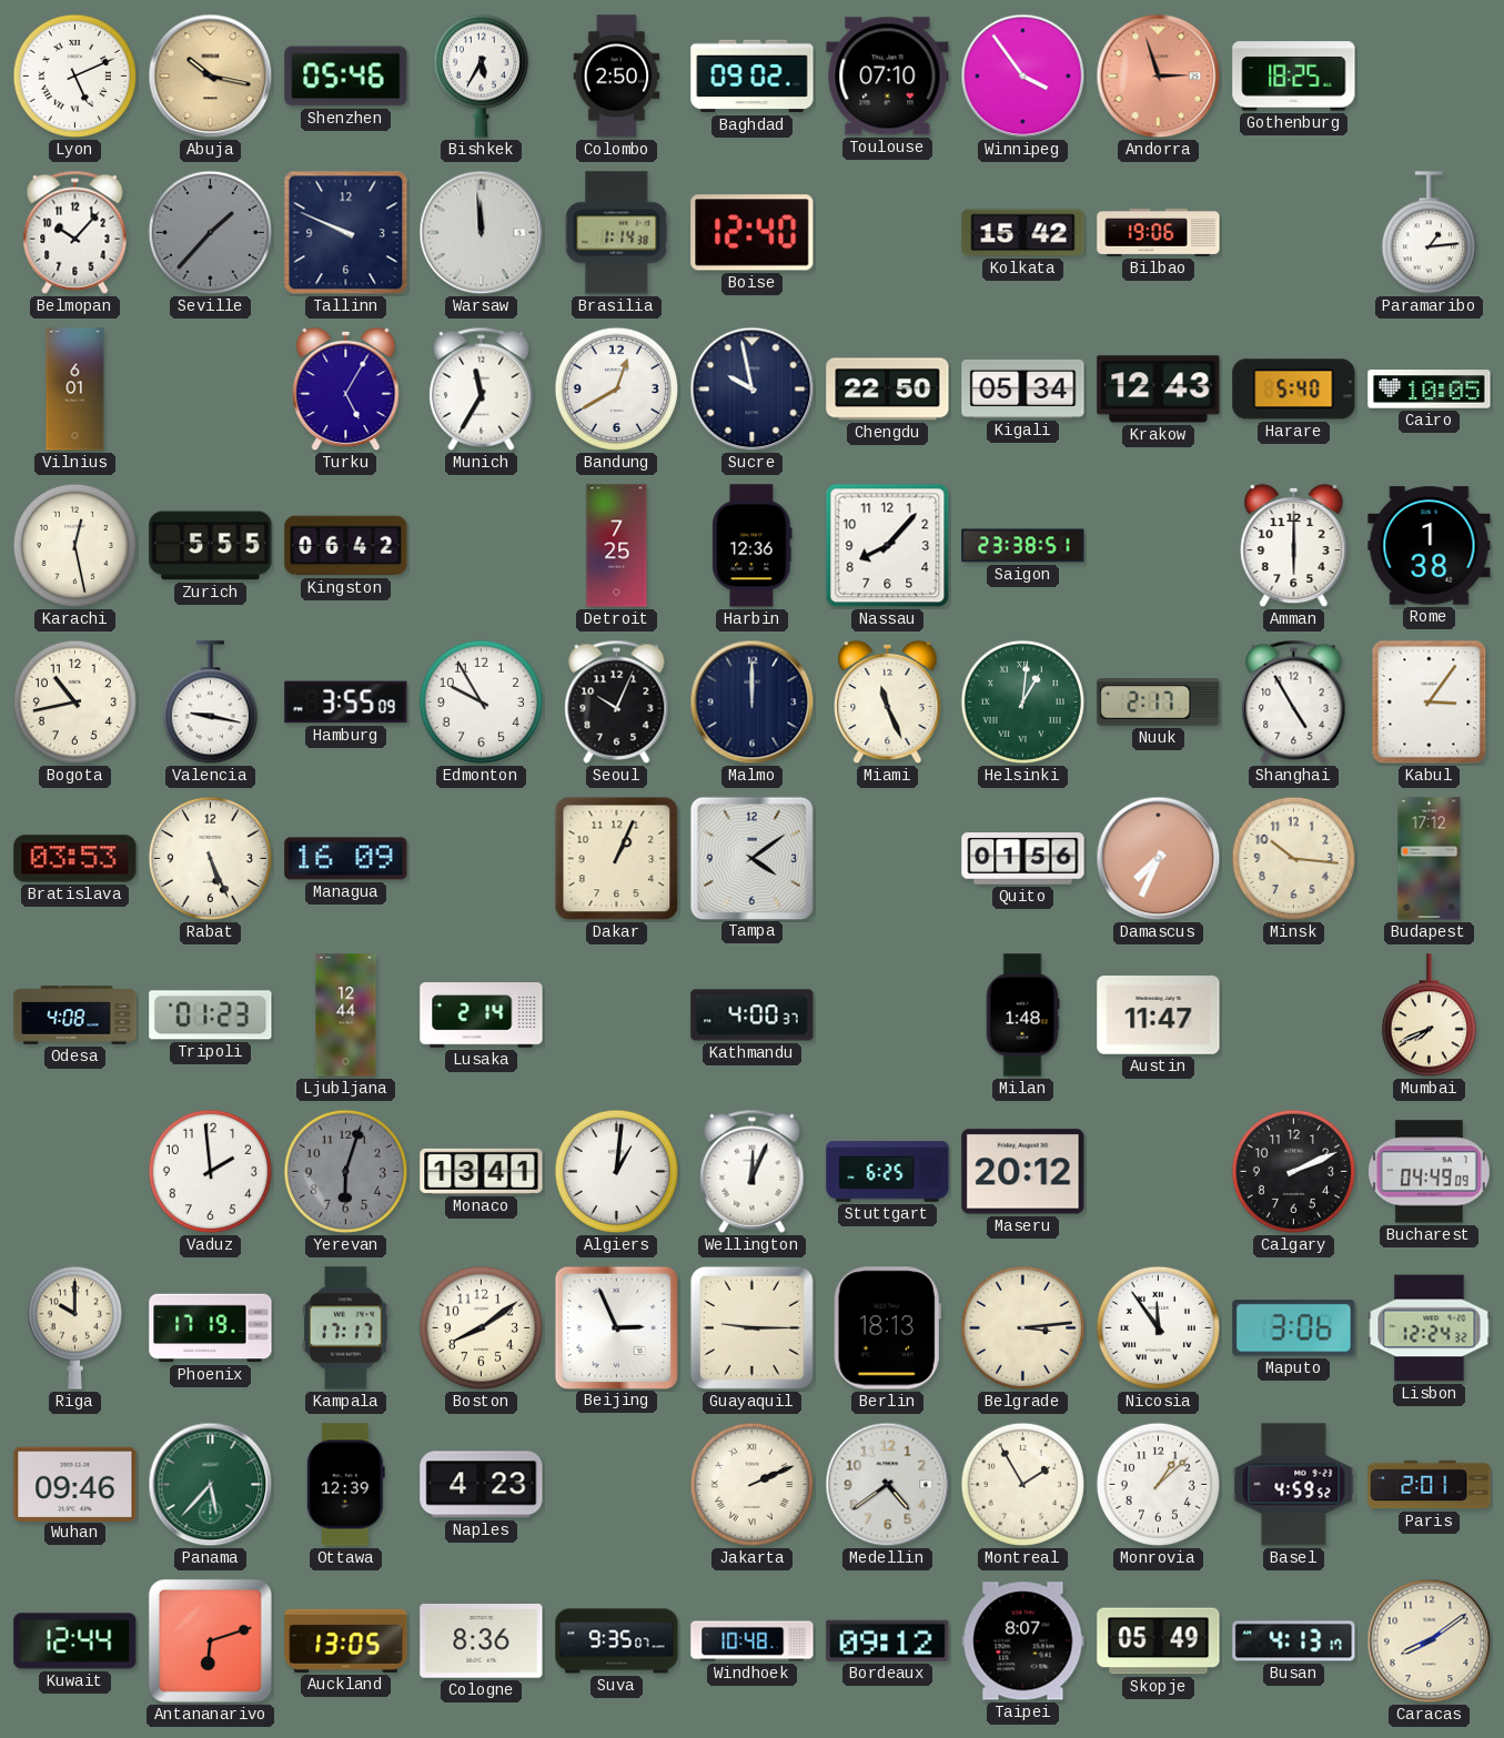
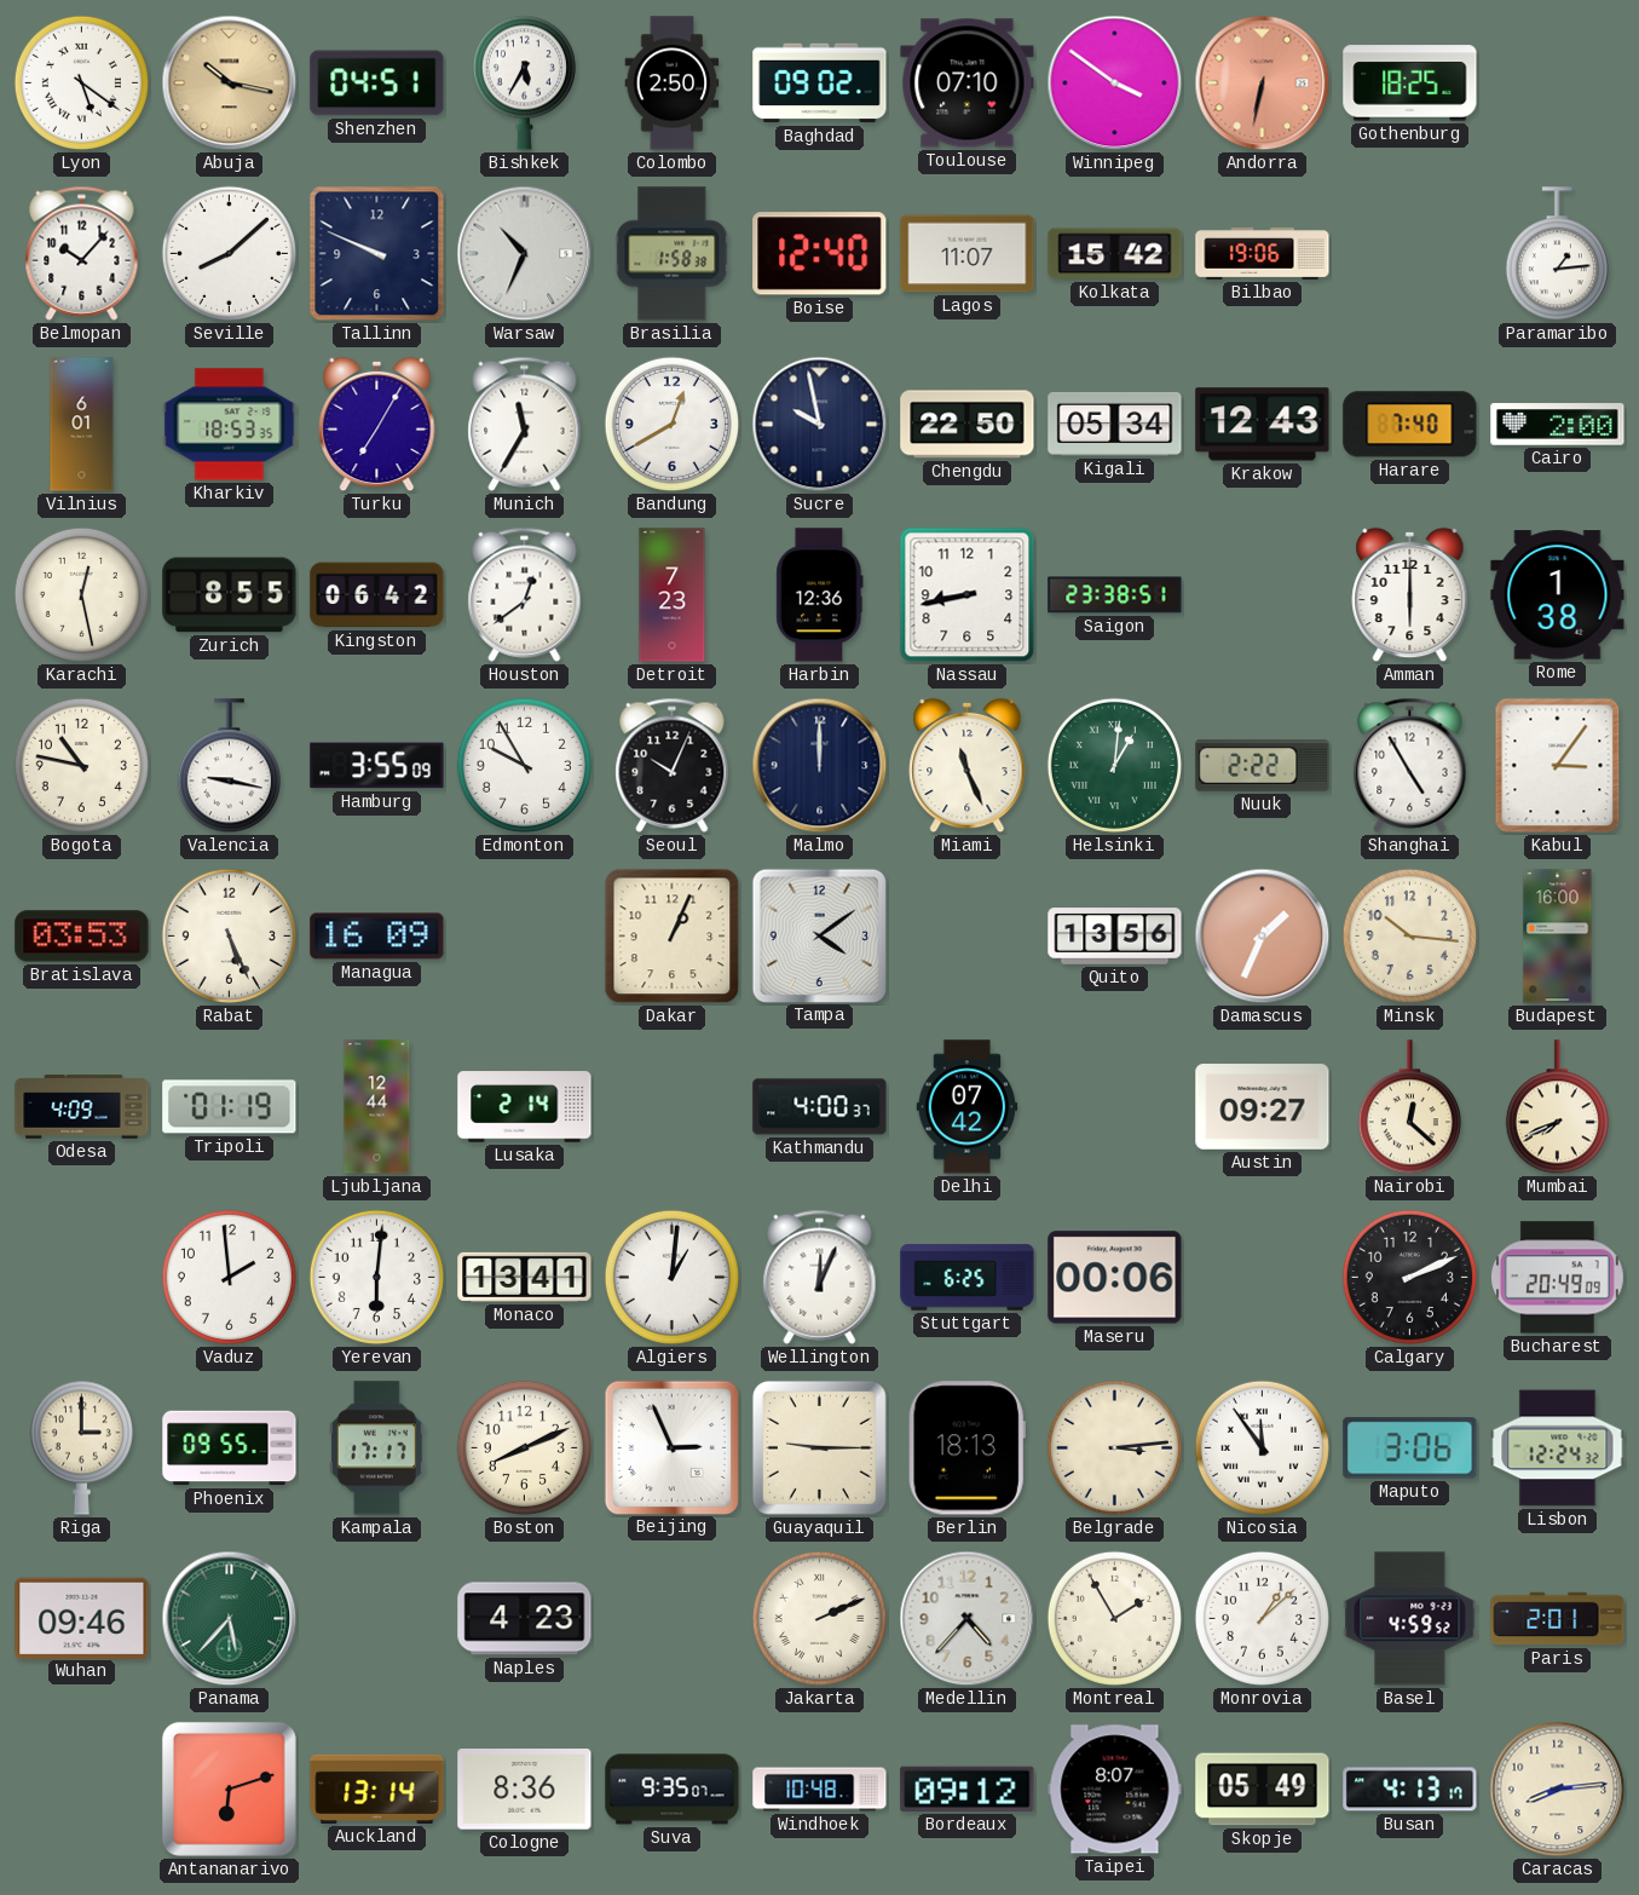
Lyon: 5:11 -> 5:21
Shenzhen: 05:46 -> 04:51
Winnipeg: 3:54 -> 3:51
Andorra: 2:57 -> 6:32
Seville: 1:37 -> 8:08
Seville dial: grey -> white
Warsaw: 11:59 -> 10:34
Brasilia: 1:14 -> 1:58
Lagos: none -> 11:07
Kharkiv: none -> 18:53
Turku: 5:05 -> 7:05
Harare: 5:40 -> 7:40
Cairo: 10:05 -> 2:00
Zurich: 5:55 -> 8:55
Houston: none -> 12:39
Detroit: 7:25 -> 7:23
Nassau: 8:07 -> 8:43
Bogota: 10:43 -> 10:47
Nuuk: 2:17 -> 2:22
Quito: 01:56 -> 13:56
Damascus: 7:34 -> 1:34
Budapest: 17:12 -> 16:00
Odesa: 4:08 -> 4:09
Tripoli: 01:23 -> 01:19
Delhi: none -> 07:42
Milan: 1:48 -> none
Austin: 11:47 -> 09:27
Nairobi: none -> 12:22
Yerevan: 6:03 -> 6:01
Yerevan dial: grey -> white
Maseru: 20:12 -> 00:06
Bucharest: 04:49 -> 20:49
Riga: 10:00 -> 3:00
Phoenix: 17:19 -> 09:55
Boston: 8:09 -> 8:11
Ottawa: 12:39 -> none
Medellin: 4:39 -> 4:37
Kuwait: 12:44 -> none
Auckland: 13:05 -> 13:14
Caracas: 8:09 -> 8:14
